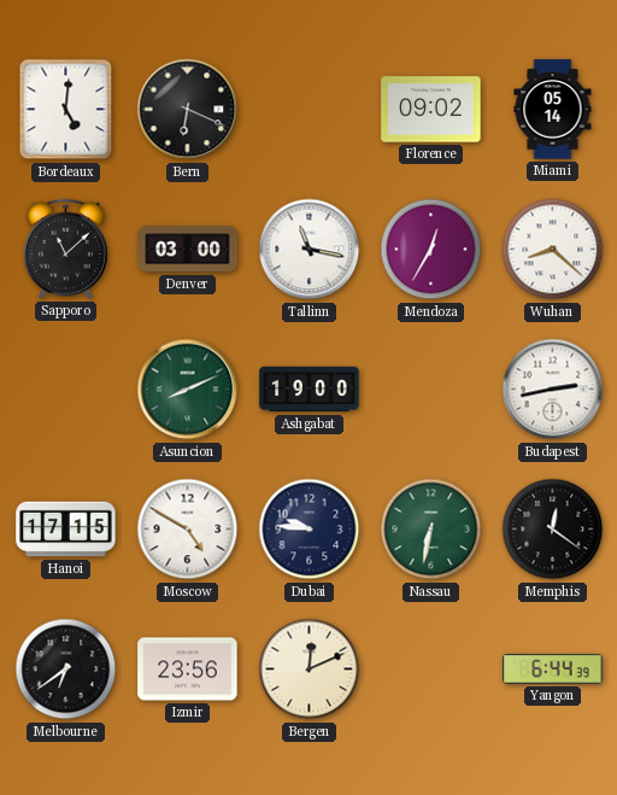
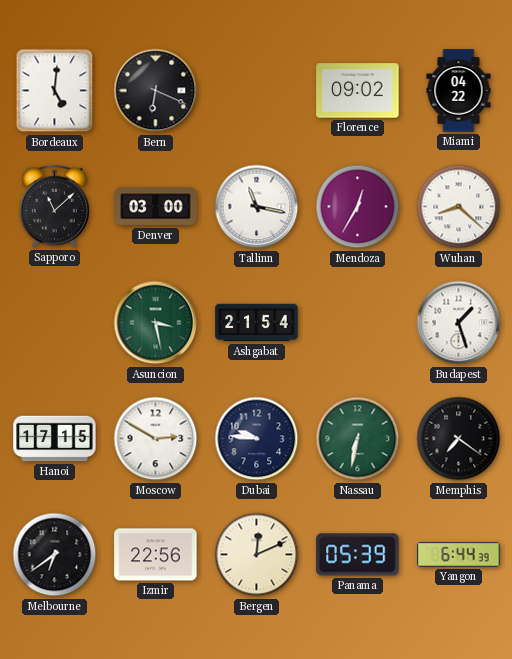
Miami: 05:14 -> 04:22
Asuncion: 8:11 -> 3:28
Ashgabat: 19:00 -> 21:54
Budapest: 2:43 -> 1:27
Moscow: 4:50 -> 2:50
Memphis: 12:21 -> 7:21
Izmir: 23:56 -> 22:56
Panama: none -> 05:39
